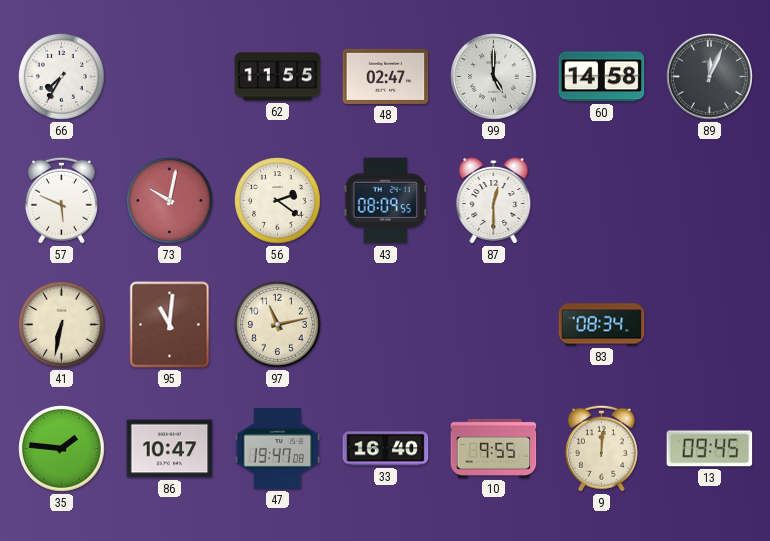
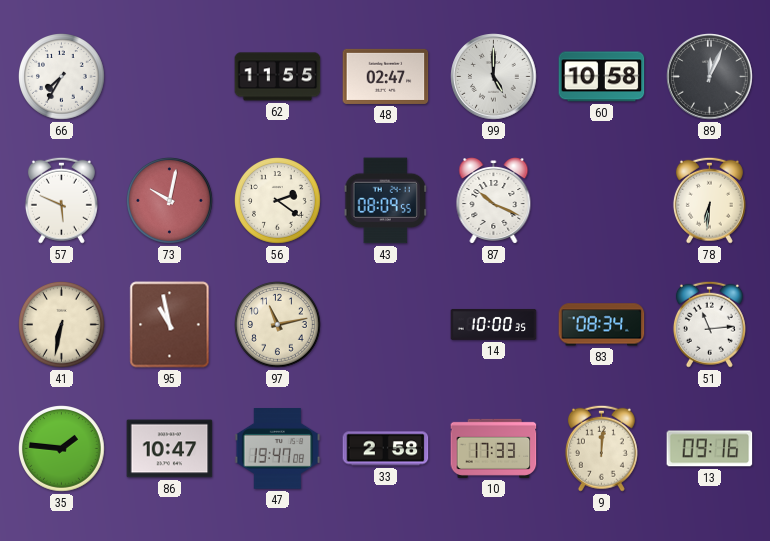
60: 14:58 -> 10:58
87: 12:30 -> 10:19
78: none -> 6:31
95: 11:01 -> 10:58
14: none -> 10:00
51: none -> 11:14
33: 16:40 -> 2:58
10: 9:55 -> 17:33
13: 09:45 -> 09:16
